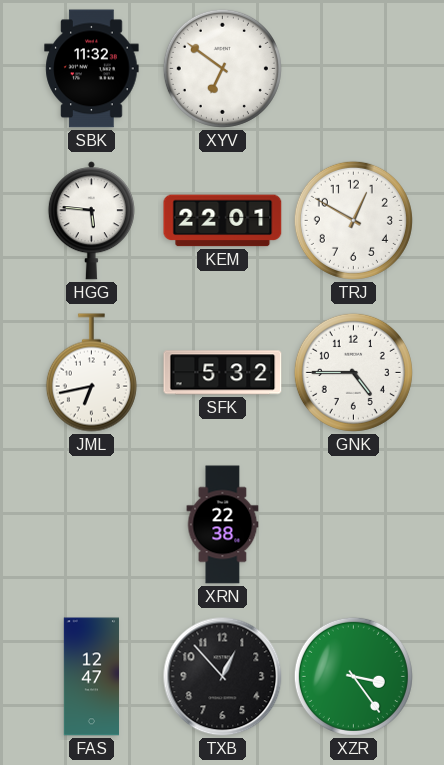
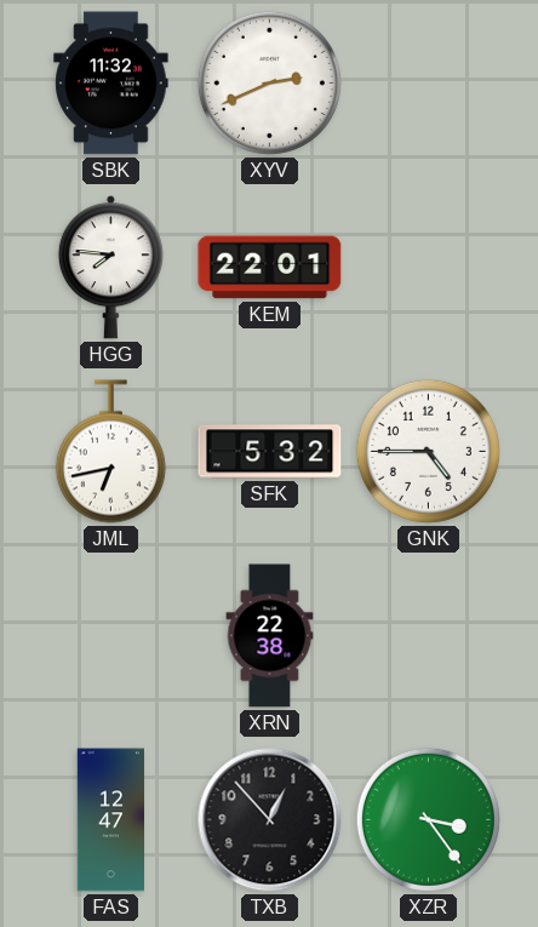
XYV: 6:51 -> 2:41
HGG: 5:46 -> 7:46
TRJ: 12:50 -> none
